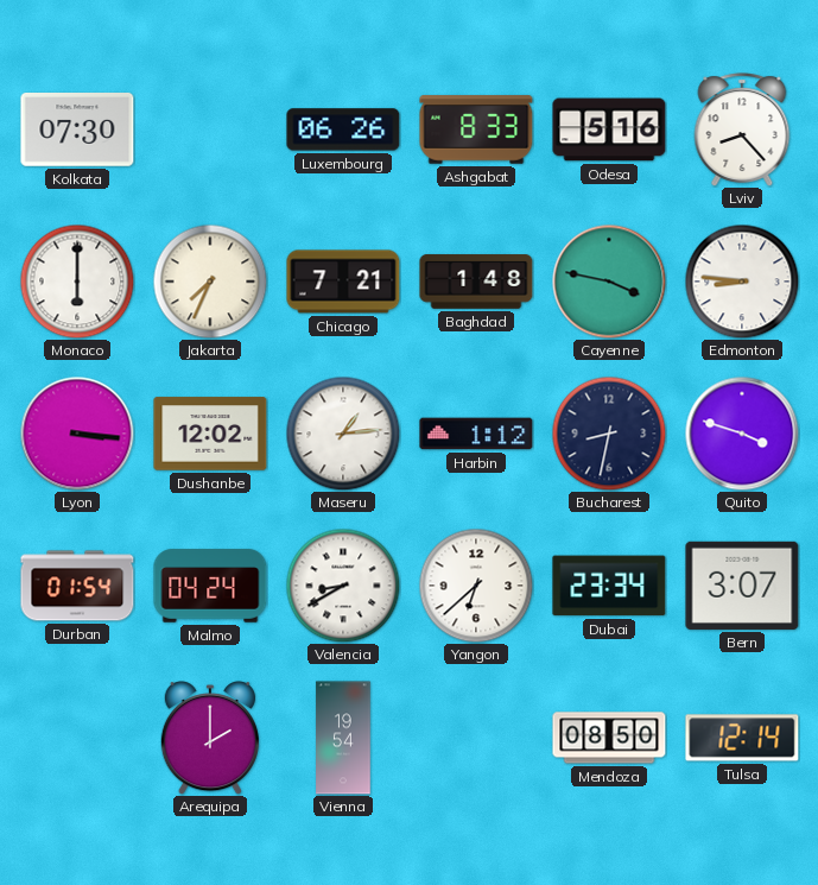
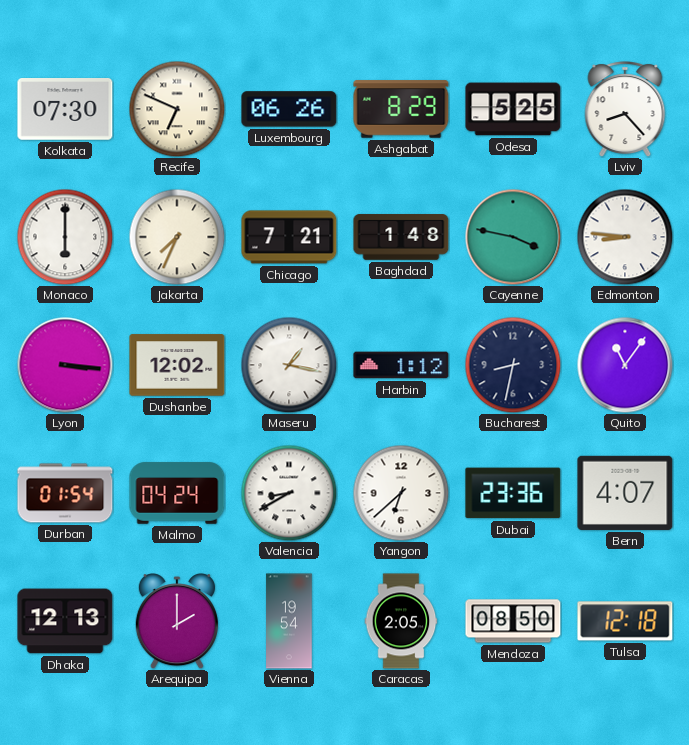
Recife: none -> 6:49
Ashgabat: 8:33 -> 8:29
Odesa: 5:16 -> 5:25
Maseru: 1:14 -> 1:17
Quito: 3:48 -> 11:06
Dubai: 23:34 -> 23:36
Bern: 3:07 -> 4:07
Dhaka: none -> 12:13
Caracas: none -> 2:05
Tulsa: 12:14 -> 12:18
